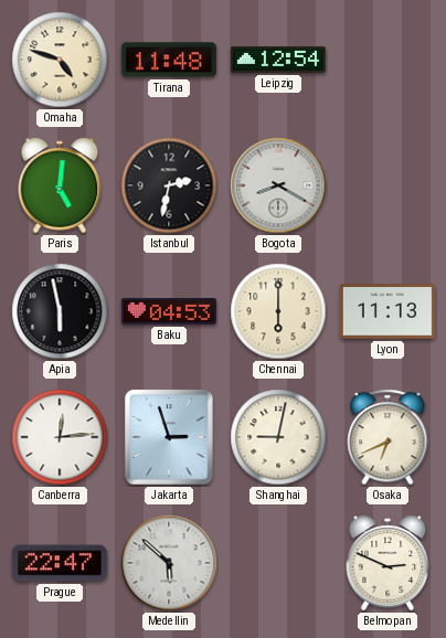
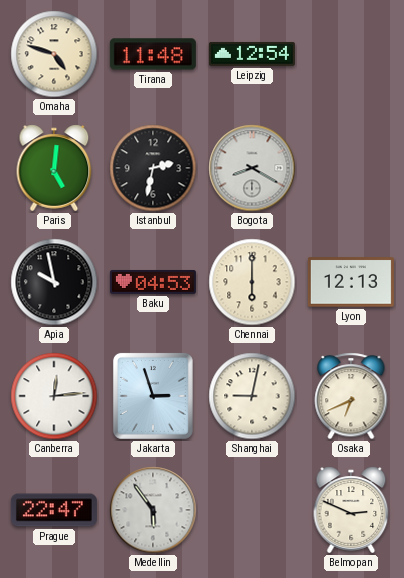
Apia: 5:58 -> 9:58
Lyon: 11:13 -> 12:13
Medellin: 5:52 -> 5:54
